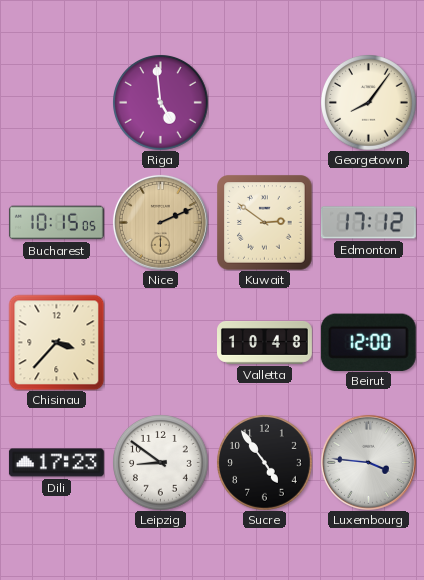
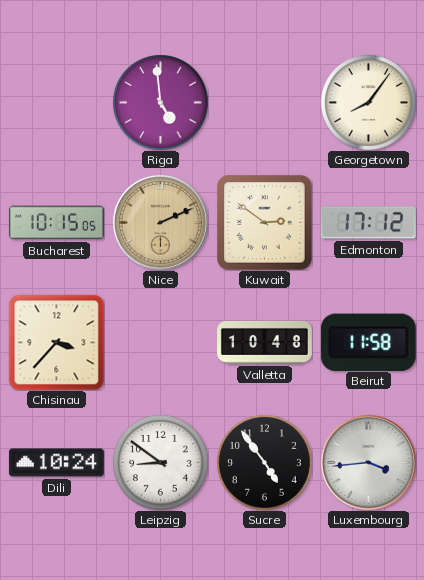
Beirut: 12:00 -> 11:58
Dili: 17:23 -> 10:24
Luxembourg: 3:46 -> 3:44
